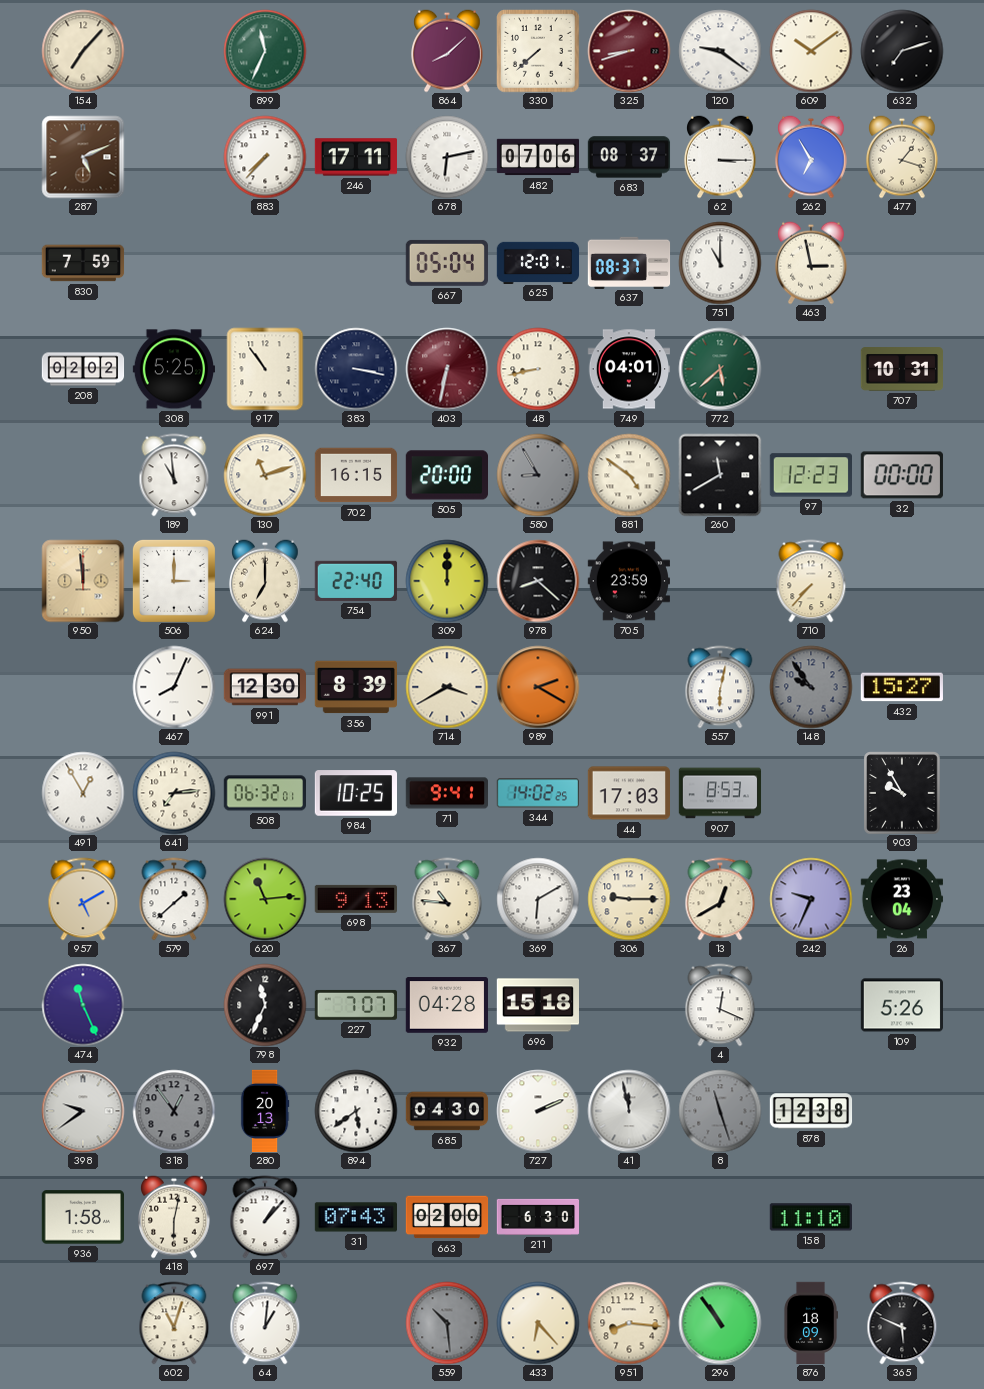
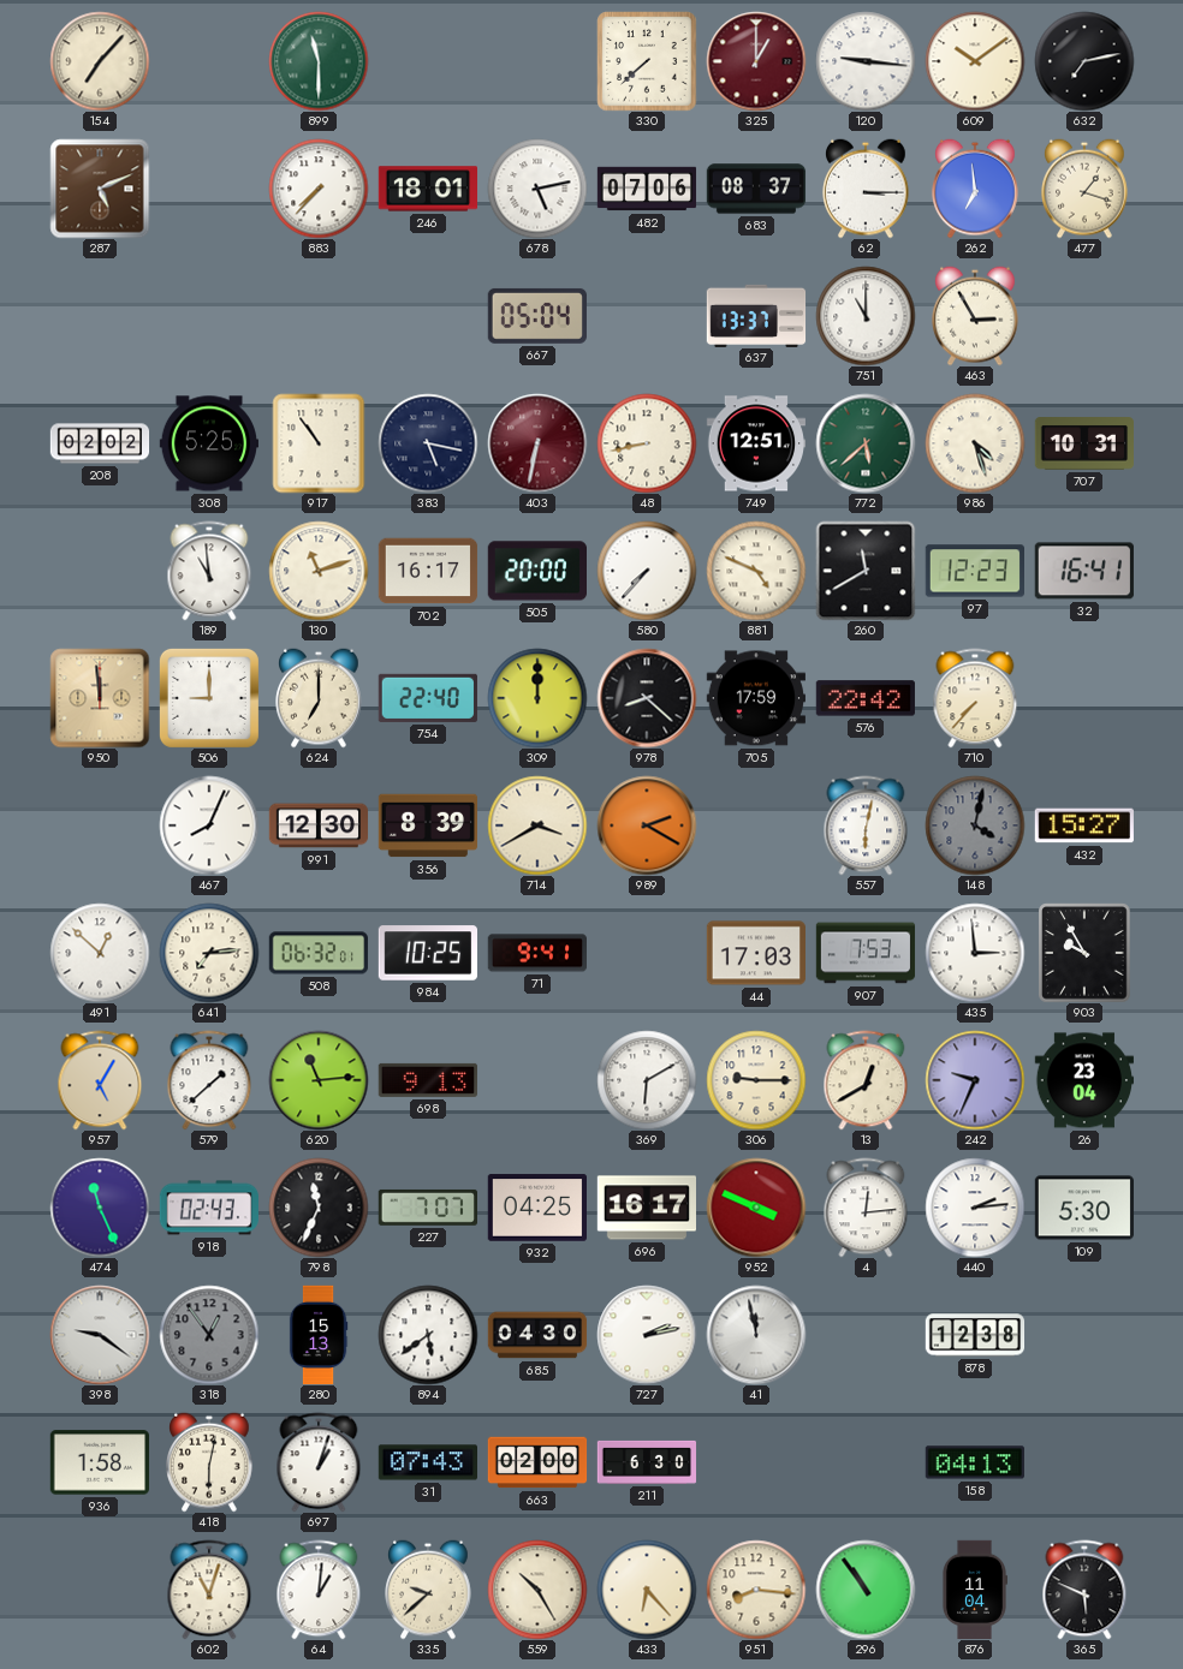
899: 11:34 -> 11:30
864: 8:08 -> none
325: 8:42 -> 1:00
120: 9:21 -> 9:16
632: 7:12 -> 7:13
246: 17:11 -> 18:01
678: 6:13 -> 5:13
262: 6:55 -> 6:59
830: 7:59 -> none
625: 12:01 -> none
637: 08:37 -> 13:37
463: 2:58 -> 2:55
383: 3:17 -> 5:17
749: 04:01 -> 12:51
986: none -> 4:27
702: 16:15 -> 16:17
580: 8:55 -> 7:37
580 dial: grey -> white
881: 4:51 -> 4:49
32: 00:00 -> 16:41
506: 3:00 -> 9:00
705: 23:59 -> 17:59
576: none -> 22:42
148: 9:54 -> 4:02
491: 12:55 -> 12:52
344: 14:02 -> none
907: 8:53 -> 7:53
435: none -> 2:59
957: 5:10 -> 5:05
367: 10:46 -> none
918: none -> 02:43
932: 04:28 -> 04:25
696: 15:18 -> 16:17
952: none -> 3:49
4: 12:19 -> 12:14
440: none -> 2:14
109: 5:26 -> 5:30
398: 9:39 -> 9:21
280: 20:13 -> 15:13
727: 2:11 -> 2:13
8: 11:27 -> none
697: 1:07 -> 1:03
158: 11:10 -> 04:13
335: none -> 9:38
559: 10:29 -> 10:25
559 dial: grey -> cream
876: 18:09 -> 11:04
